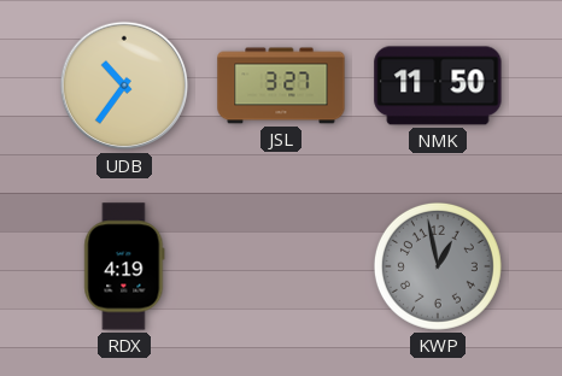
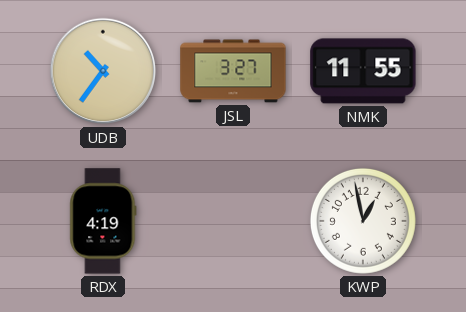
NMK: 11:50 -> 11:55
KWP dial: grey -> white
